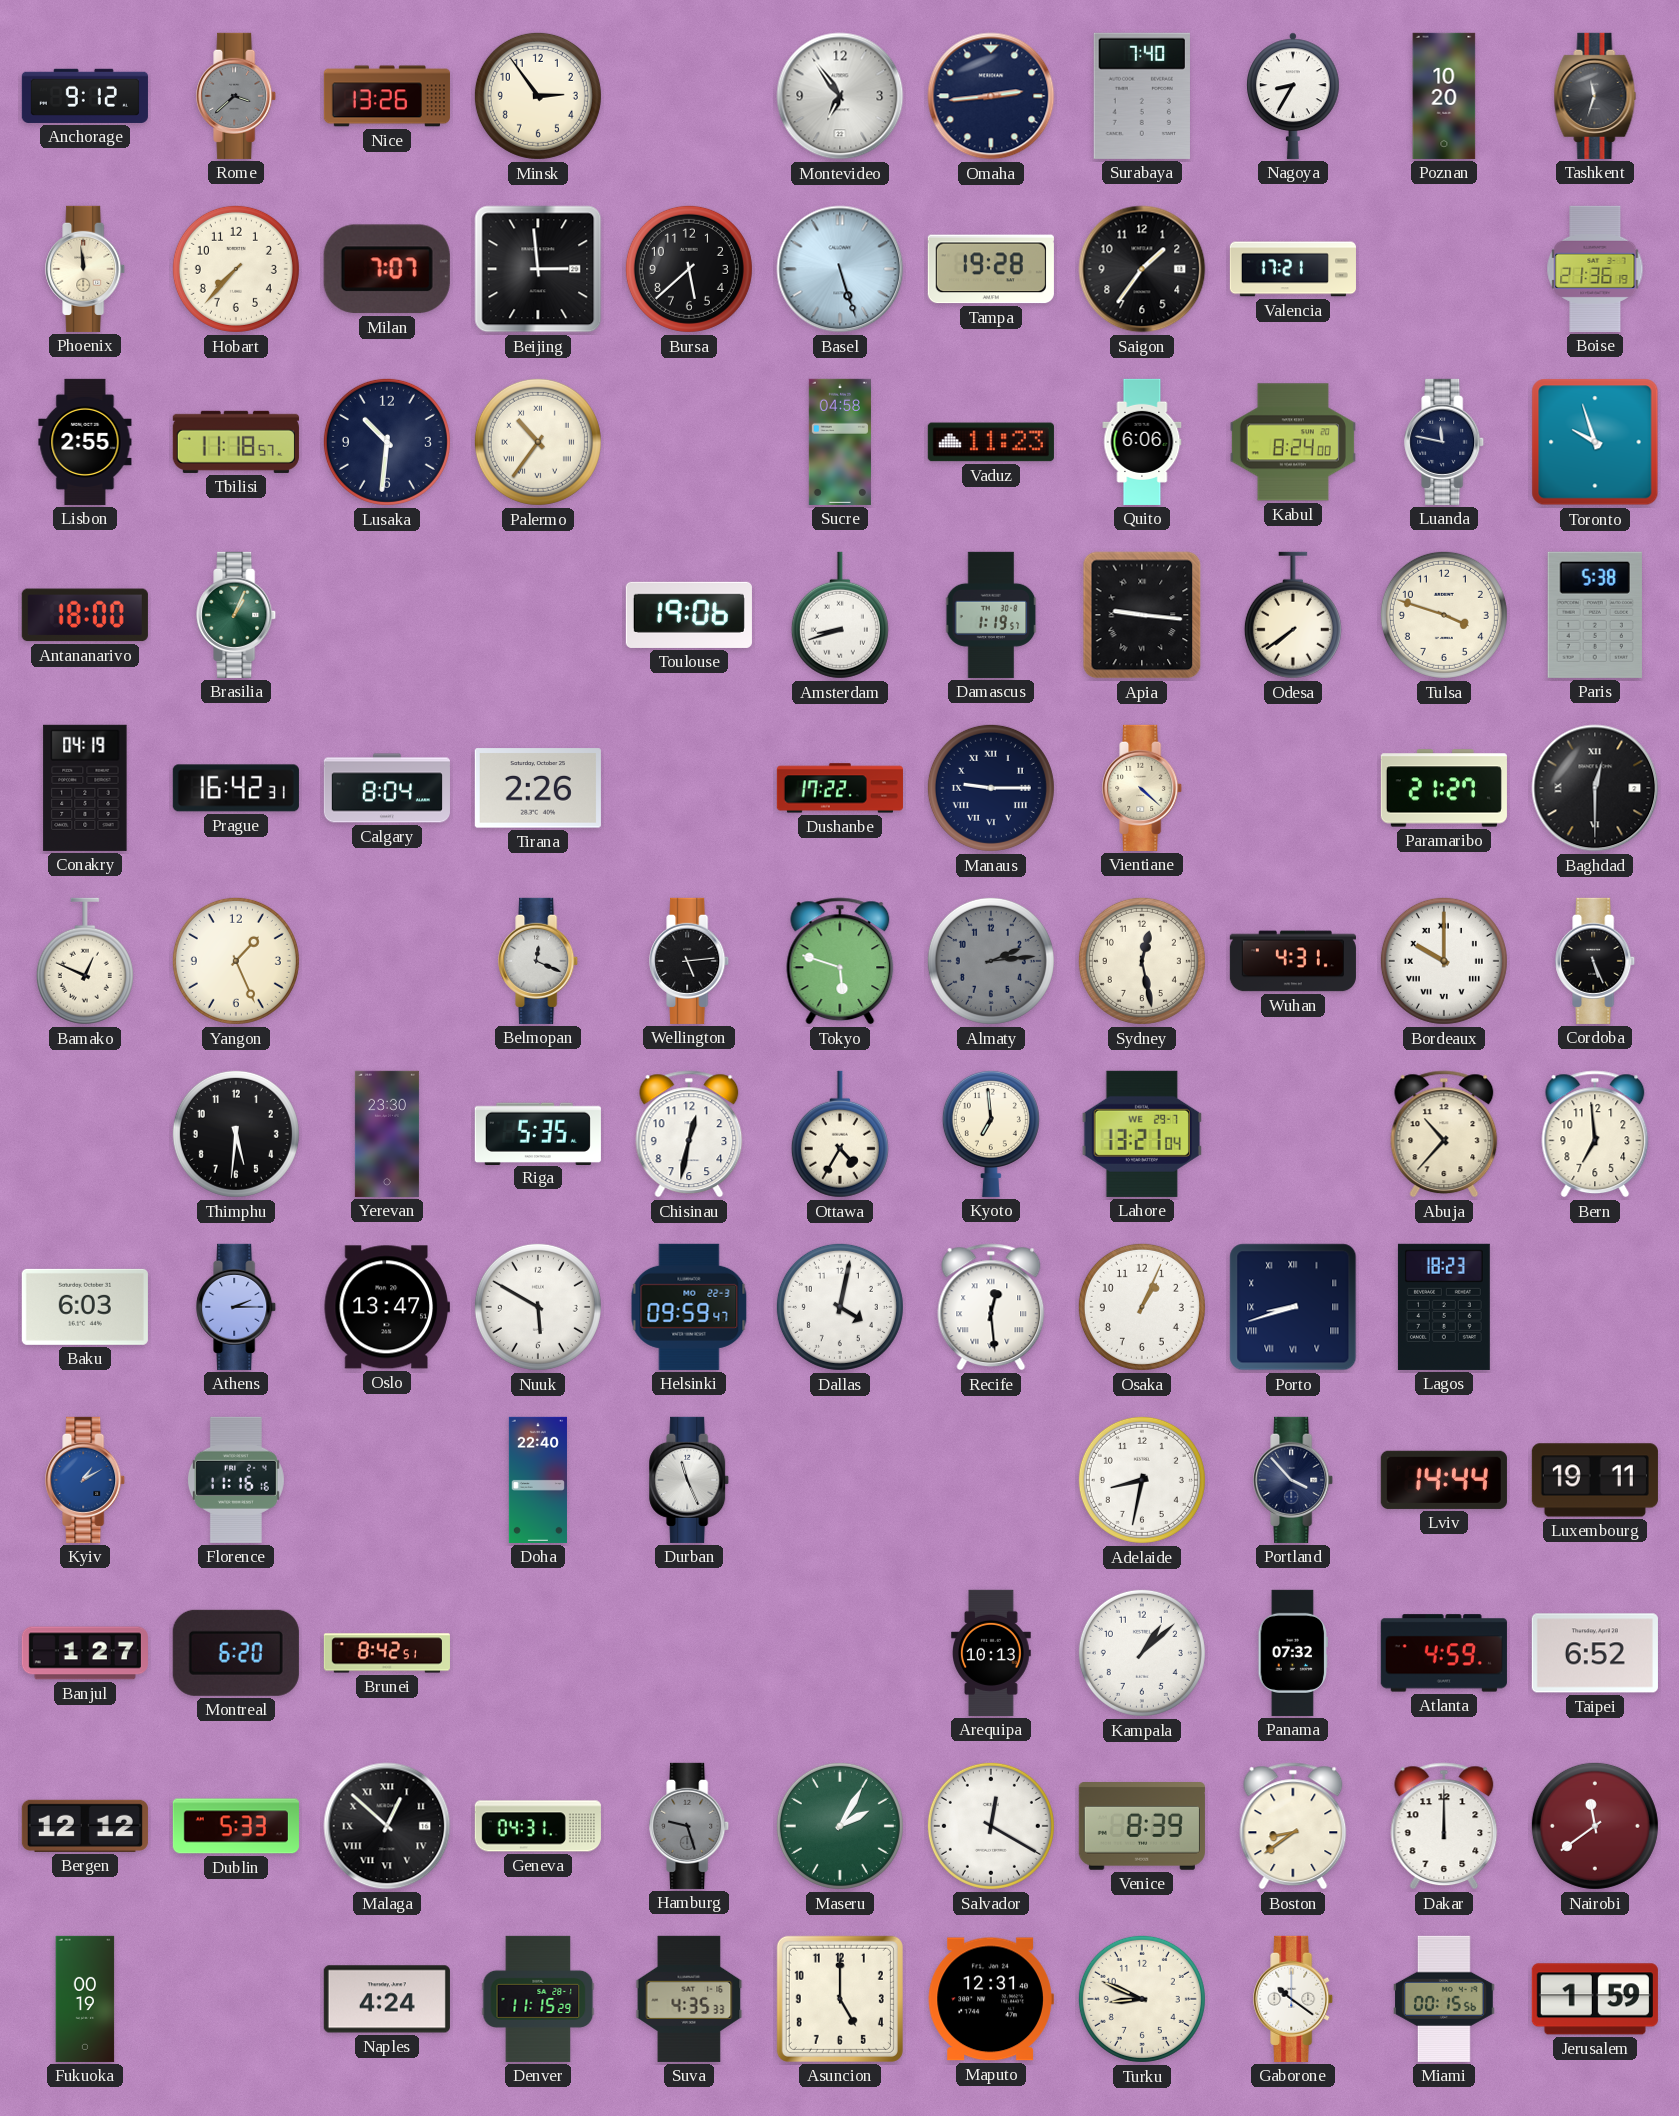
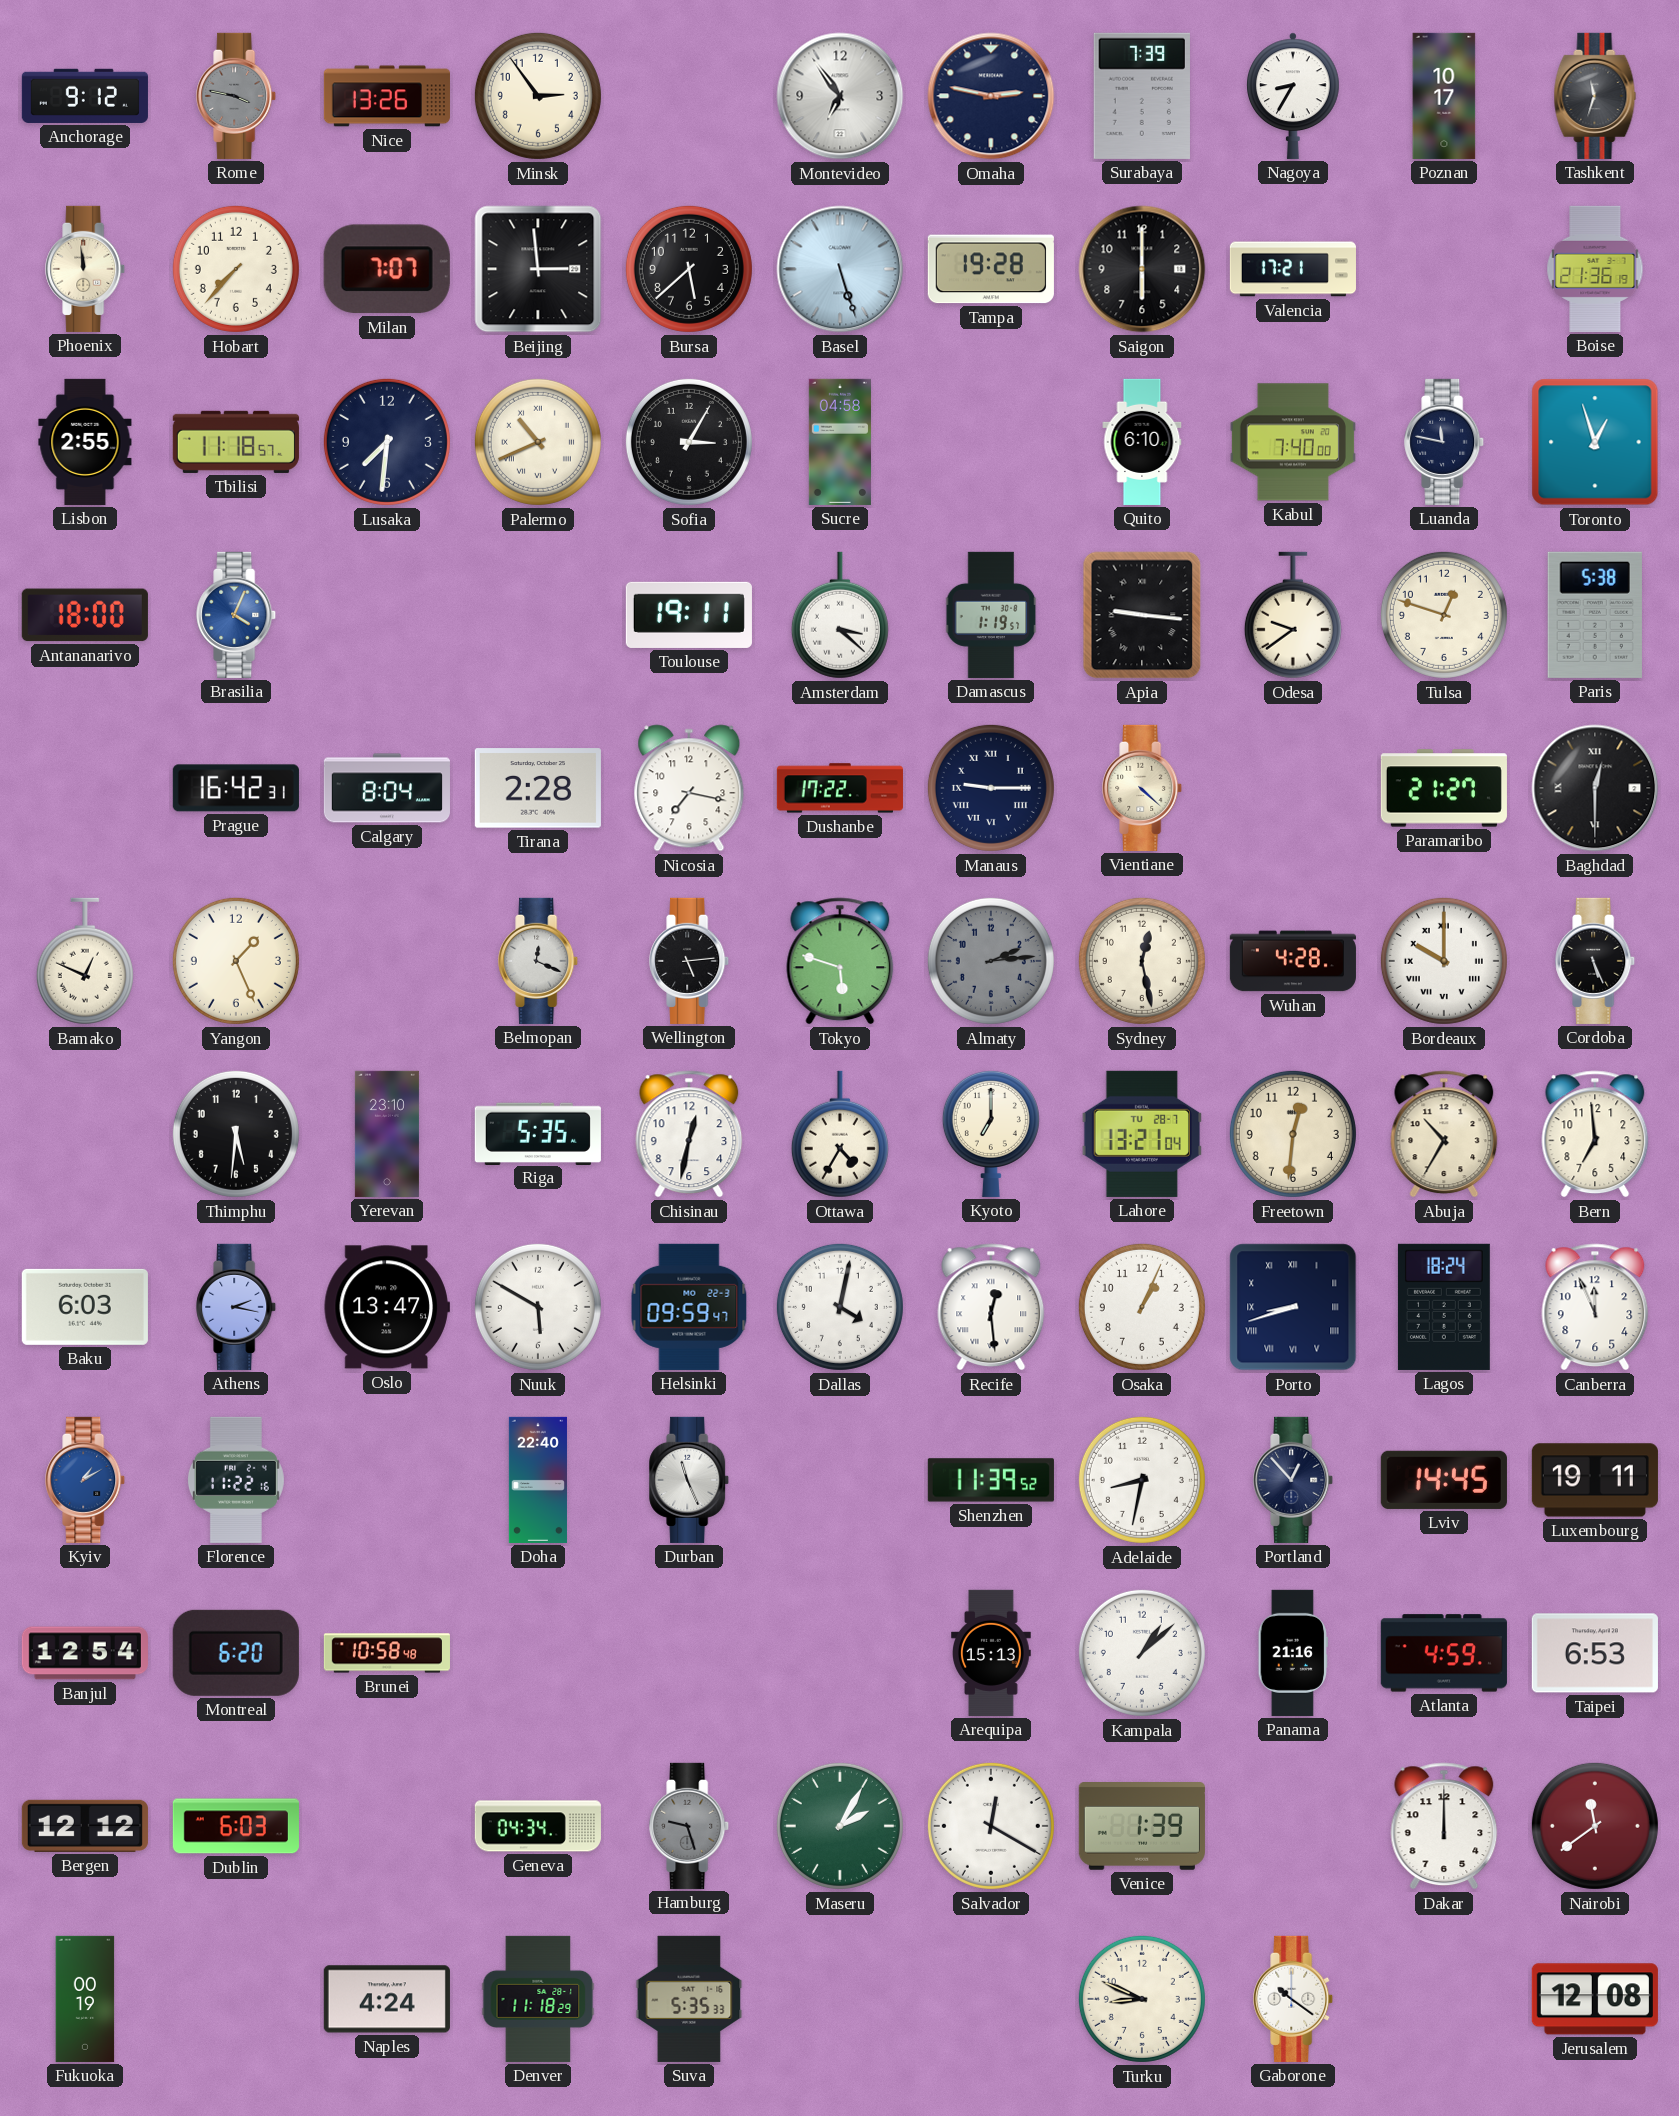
Rome: 3:38 -> 3:47
Omaha: 2:44 -> 2:47
Surabaya: 7:40 -> 7:39
Poznan: 10:20 -> 10:17
Saigon: 1:36 -> 6:00
Lusaka: 10:31 -> 7:31
Palermo: 10:36 -> 10:41
Sofia: none -> 3:05
Vaduz: 11:23 -> none
Quito: 6:06 -> 6:10
Kabul: 8:24 -> 7:40
Toronto: 9:57 -> 12:57
Brasilia: 1:04 -> 4:04
Brasilia dial: green -> blue
Toulouse: 19:06 -> 19:11
Amsterdam: 8:42 -> 3:22
Odesa: 7:39 -> 9:39
Tulsa: 3:48 -> 12:48
Conakry: 04:19 -> none
Tirana: 2:26 -> 2:28
Nicosia: none -> 7:17
Wuhan: 4:31 -> 4:28
Yerevan: 23:30 -> 23:10
Kyoto: 6:59 -> 7:00
Lahore date: WE 29-7 -> TU 28-7
Freetown: none -> 12:31
Abuja: 10:37 -> 10:35
Athens: 2:15 -> 2:17
Lagos: 18:23 -> 18:24
Canberra: none -> 11:56
Florence: 11:16 -> 11:22
Shenzhen: none -> 11:39
Portland: 3:53 -> 12:53
Lviv: 14:44 -> 14:45
Banjul: 1:27 -> 12:54
Brunei: 8:42 -> 10:58
Arequipa: 10:13 -> 15:13
Panama: 07:32 -> 21:16
Taipei: 6:52 -> 6:53
Dublin: 5:33 -> 6:03
Malaga: 12:52 -> none
Geneva: 04:31 -> 04:34
Venice: 8:39 -> 1:39
Boston: 8:39 -> none
Denver: 11:15 -> 11:18
Suva: 4:35 -> 5:35
Asuncion: 5:00 -> none
Maputo: 12:31 -> none
Miami: 00:15 -> none
Jerusalem: 1:59 -> 12:08
